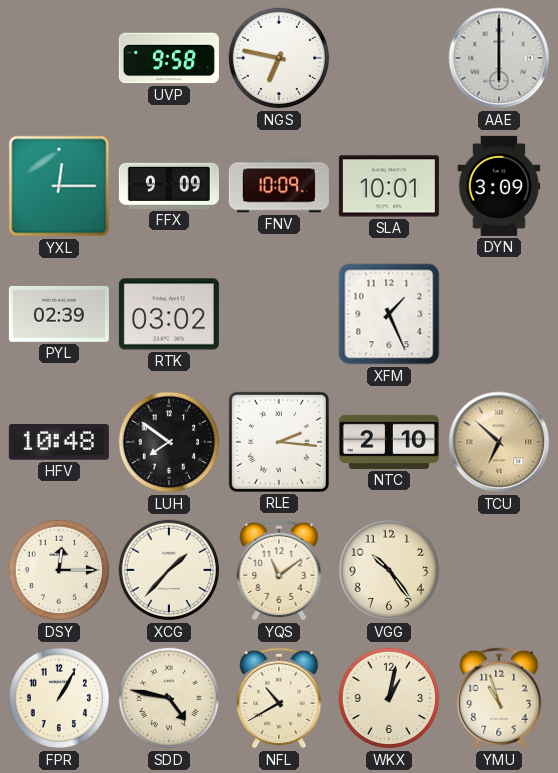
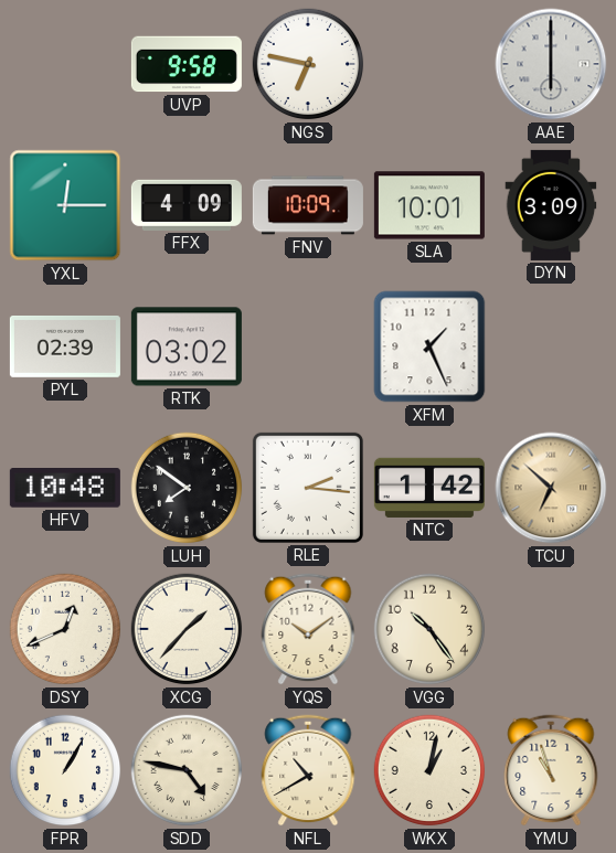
FFX: 9:09 -> 4:09
NTC: 2:10 -> 1:42
DSY: 12:15 -> 12:41
YQS: 11:09 -> 10:09
